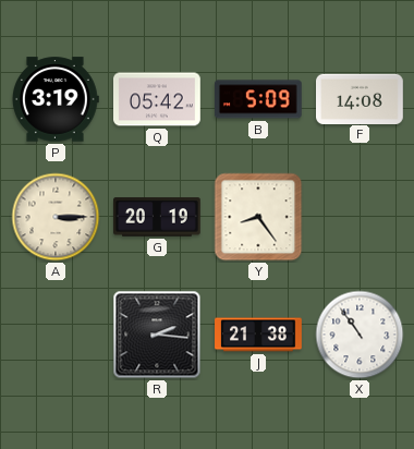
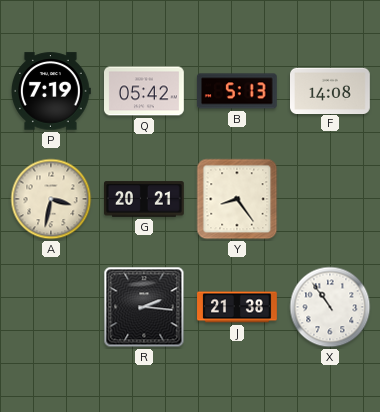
P: 3:19 -> 7:19
B: 5:09 -> 5:13
A: 3:15 -> 3:32
G: 20:19 -> 20:21
